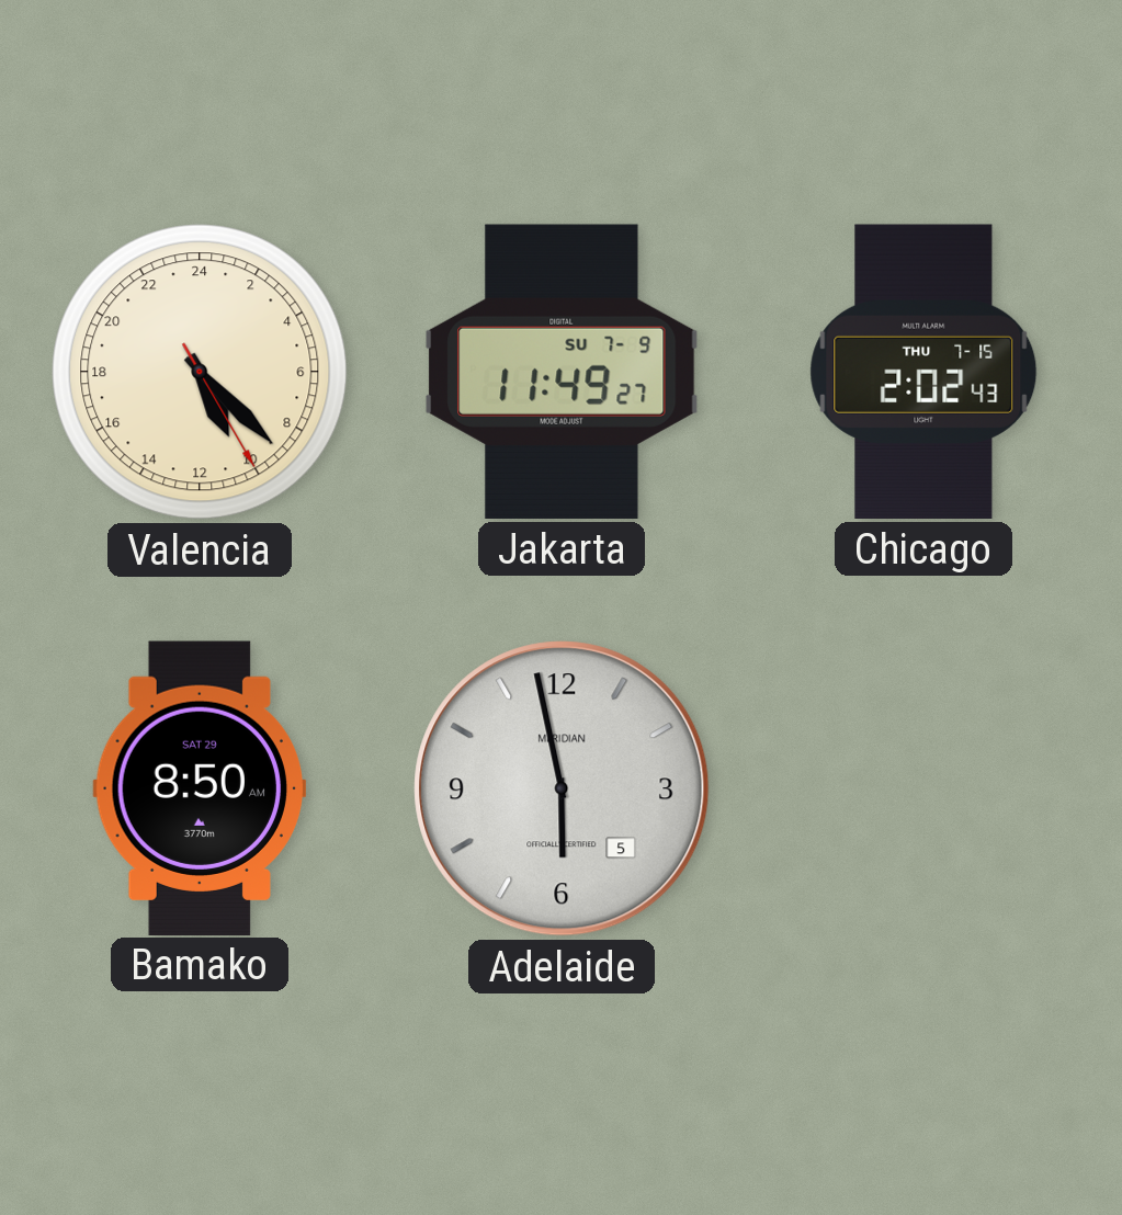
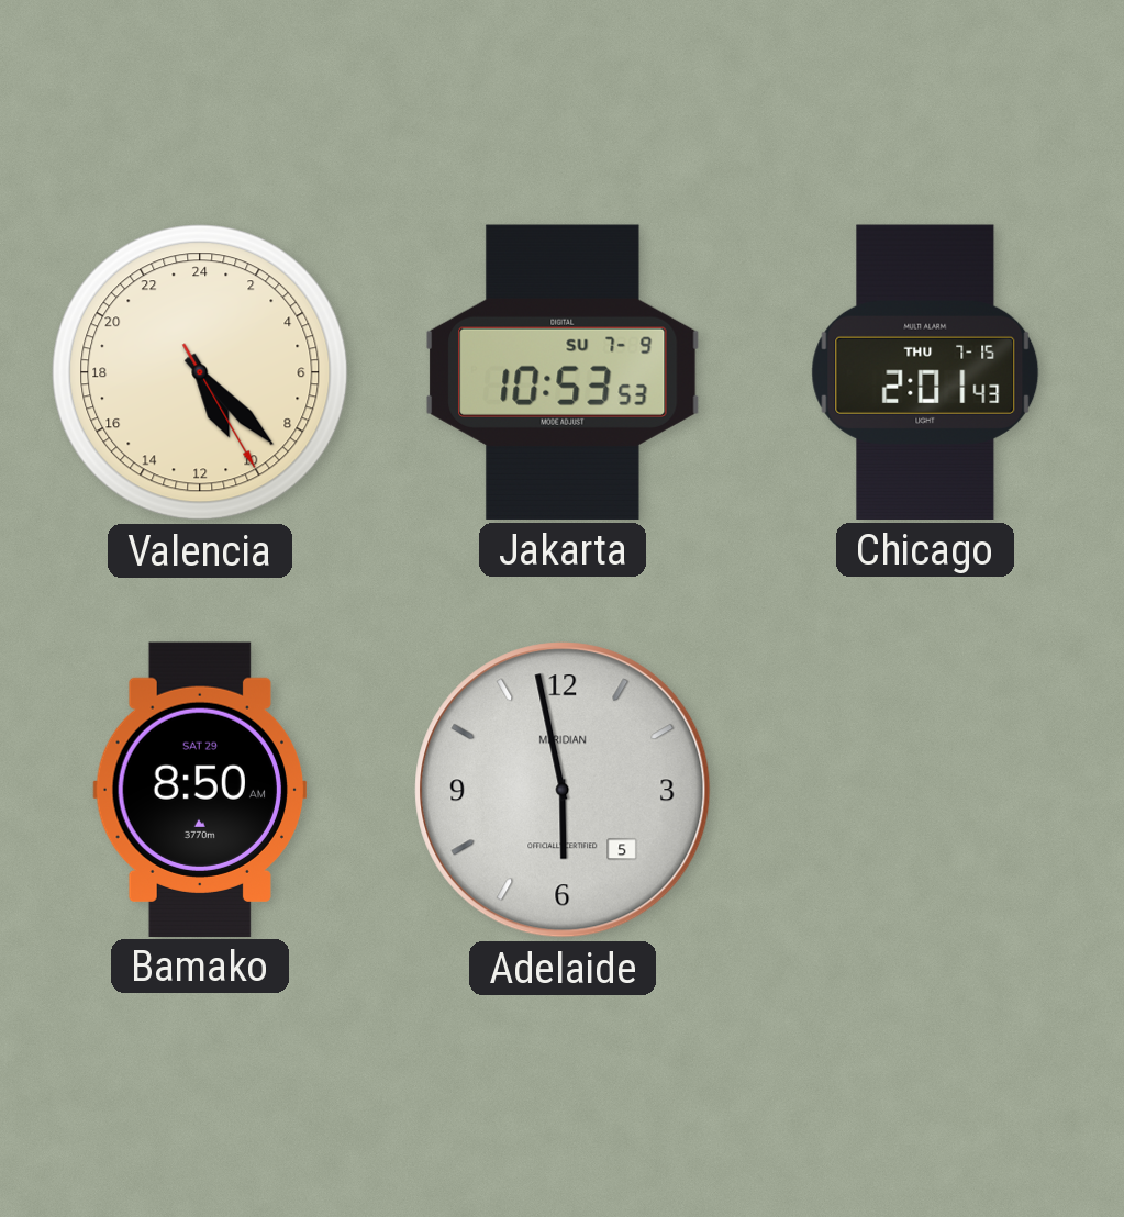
Jakarta: 11:49 -> 10:53
Chicago: 2:02 -> 2:01
